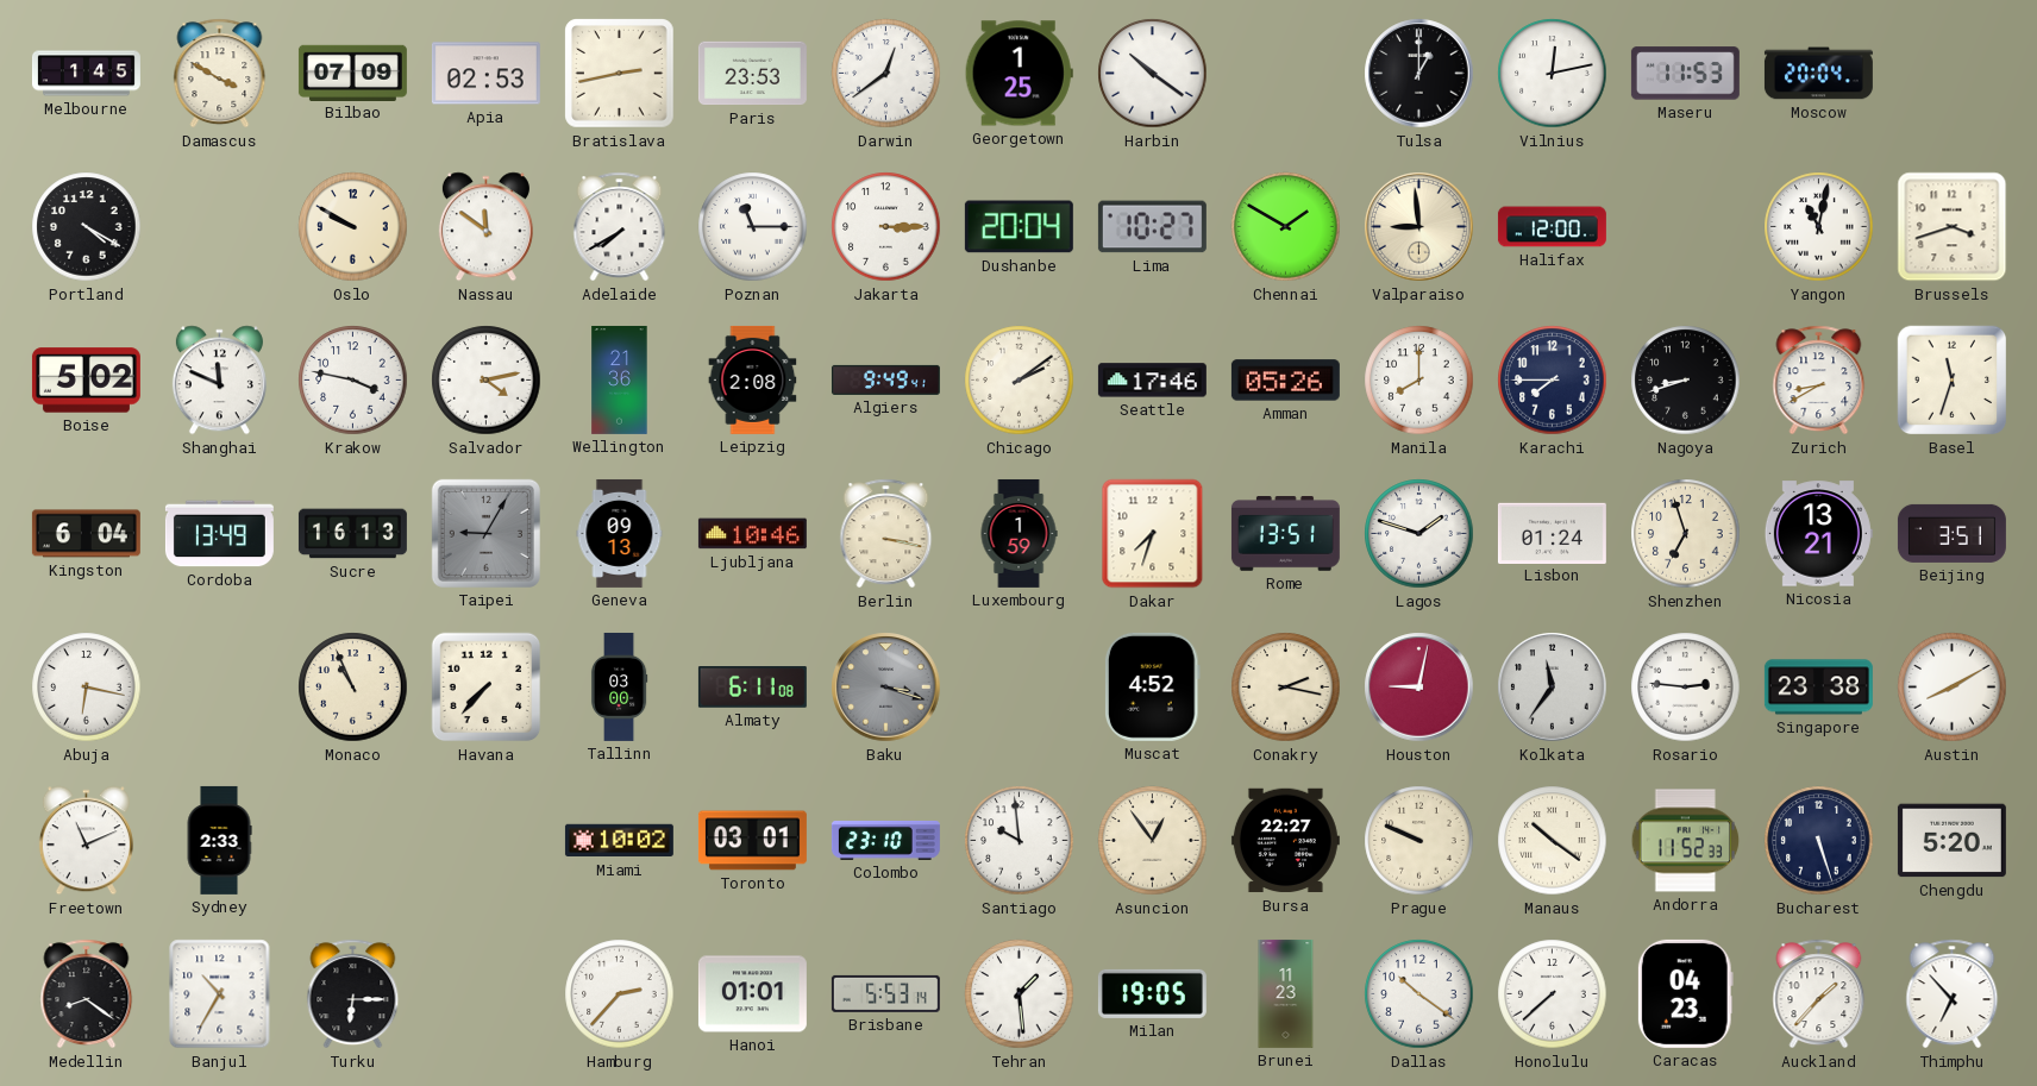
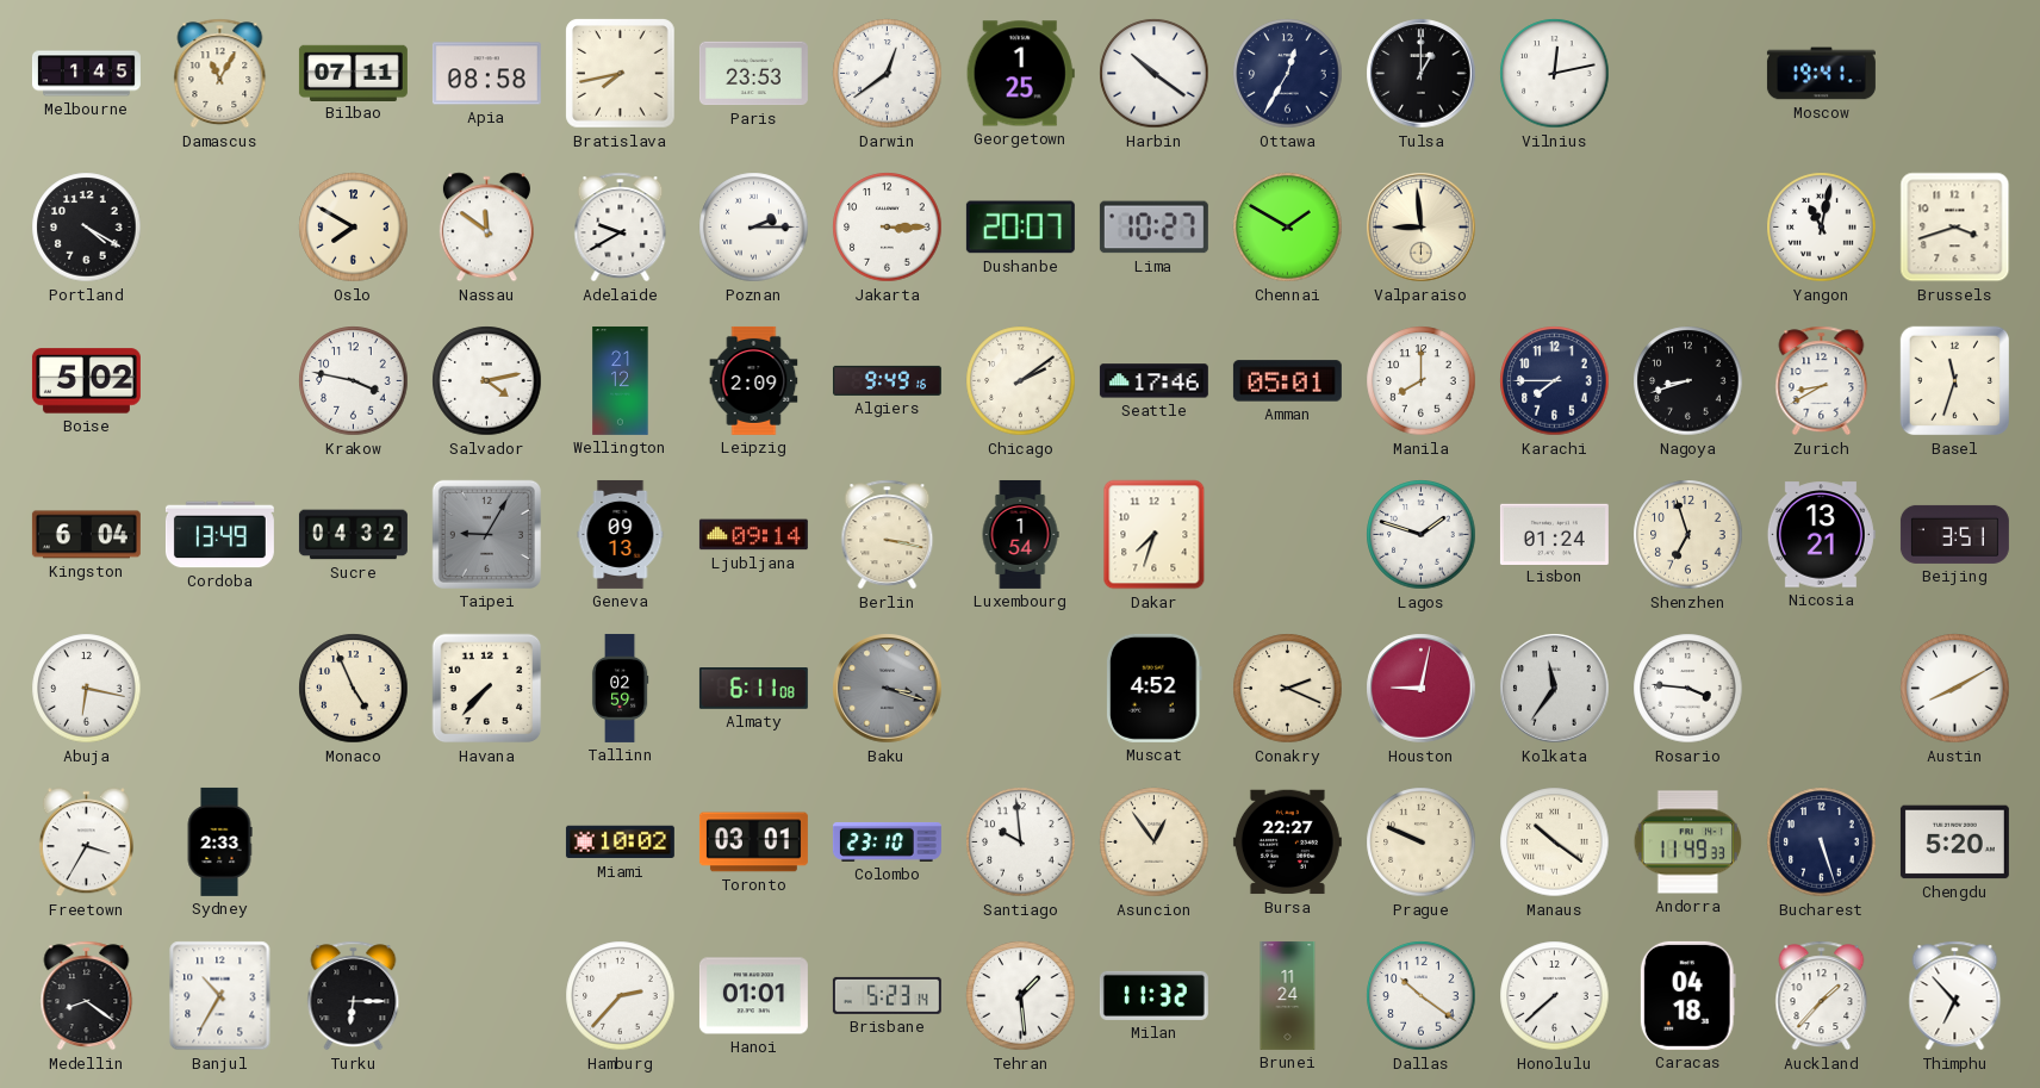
Damascus: 3:50 -> 11:05
Bilbao: 07:09 -> 07:11
Apia: 02:53 -> 08:58
Bratislava: 2:43 -> 7:43
Ottawa: none -> 12:35
Maseru: 11:53 -> none
Moscow: 20:04 -> 19:41
Oslo: 9:50 -> 7:50
Adelaide: 7:40 -> 9:40
Poznan: 11:15 -> 2:15
Dushanbe: 20:04 -> 20:07
Halifax: 12:00 -> none
Shanghai: 11:49 -> none
Wellington: 21:36 -> 21:12
Leipzig: 2:08 -> 2:09
Algiers: 9:49:41 -> 9:49:16
Amman: 05:26 -> 05:01
Sucre: 16:13 -> 04:32
Ljubljana: 10:46 -> 09:14
Luxembourg: 1:59 -> 1:54
Rome: 13:51 -> none
Monaco: 10:56 -> 4:56
Tallinn: 03:00 -> 02:59
Conakry: 2:17 -> 2:19
Rosario: 2:46 -> 3:46
Singapore: 23:38 -> none
Freetown: 11:11 -> 3:35
Andorra: 11:52 -> 11:49
Brisbane: 5:53 -> 5:23
Milan: 19:05 -> 11:32
Brunei: 11:23 -> 11:24
Caracas: 04:23 -> 04:18
